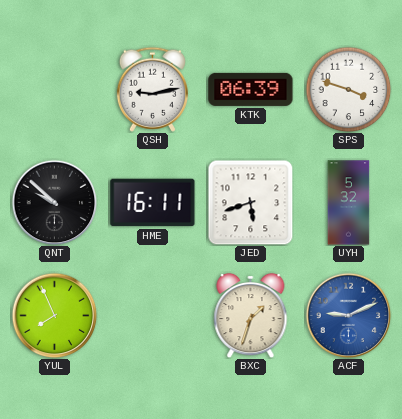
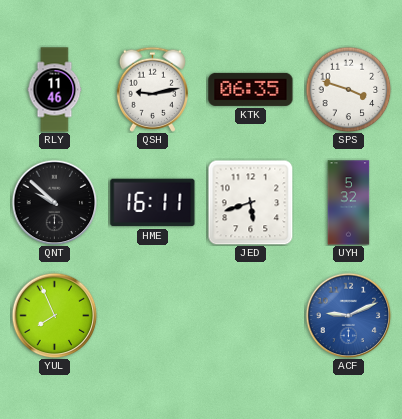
RLY: none -> 11:46
KTK: 06:39 -> 06:35
BXC: 1:33 -> none
